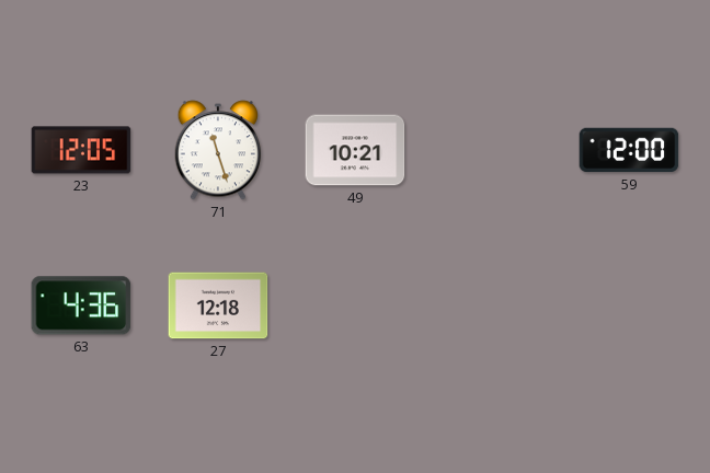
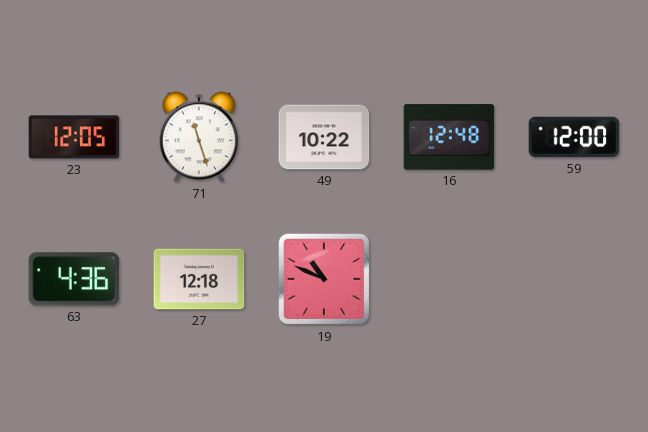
49: 10:21 -> 10:22
16: none -> 12:48
19: none -> 10:49
